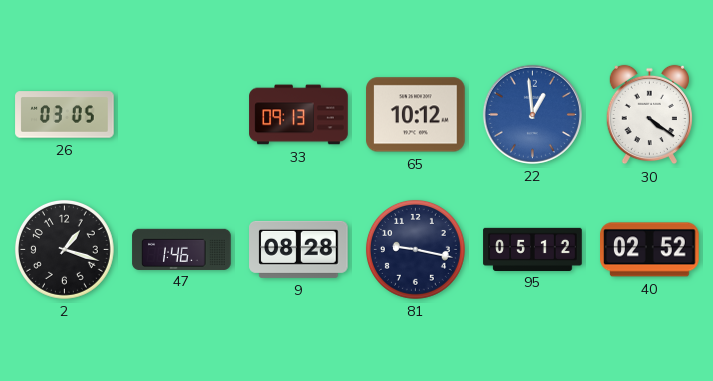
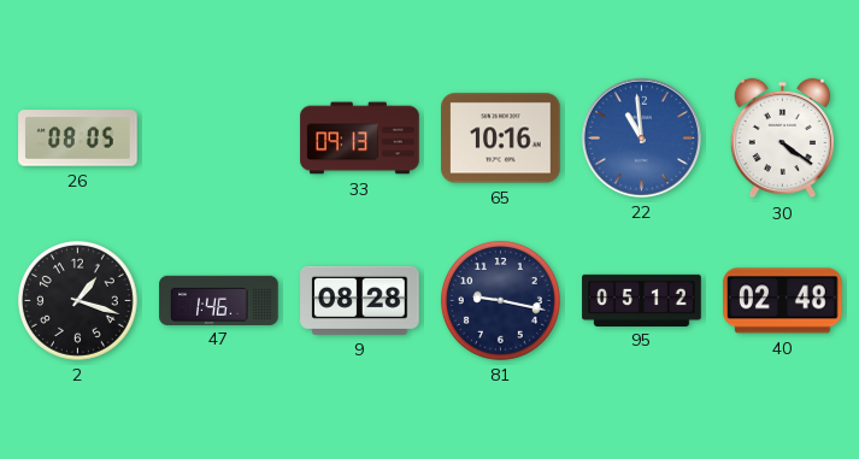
26: 03:05 -> 08:05
65: 10:12 -> 10:16
22: 12:59 -> 10:59
40: 02:52 -> 02:48
